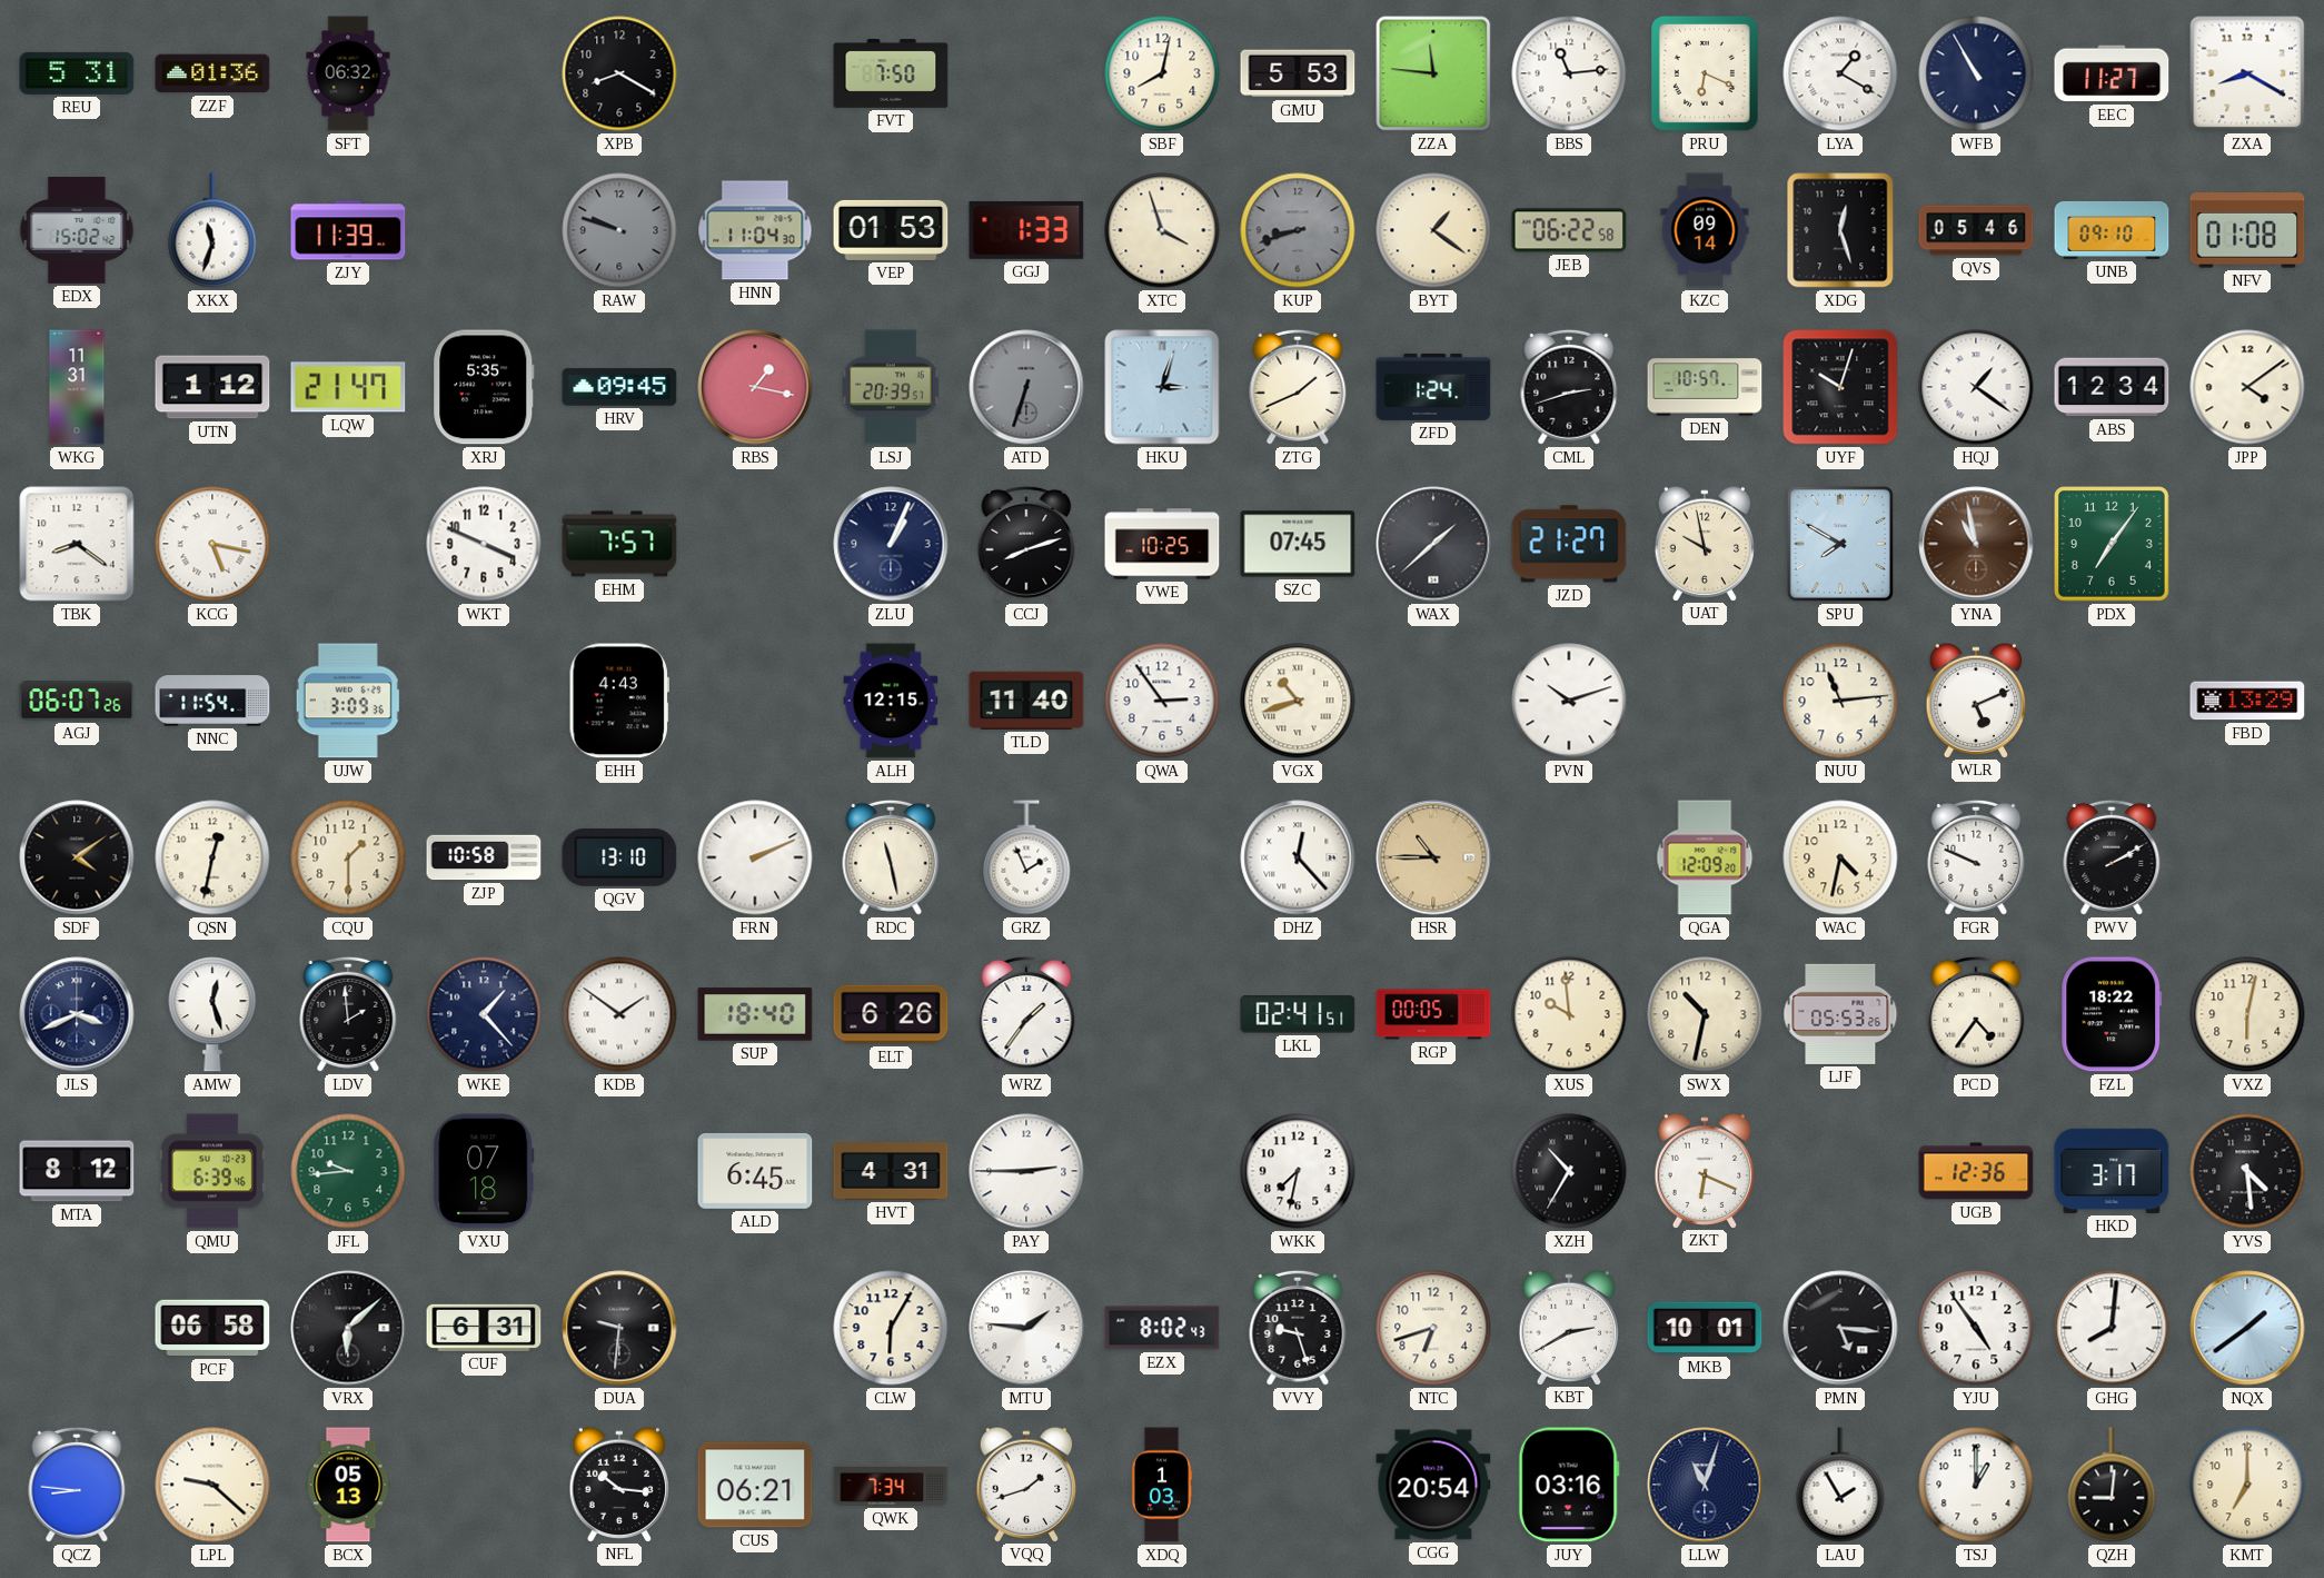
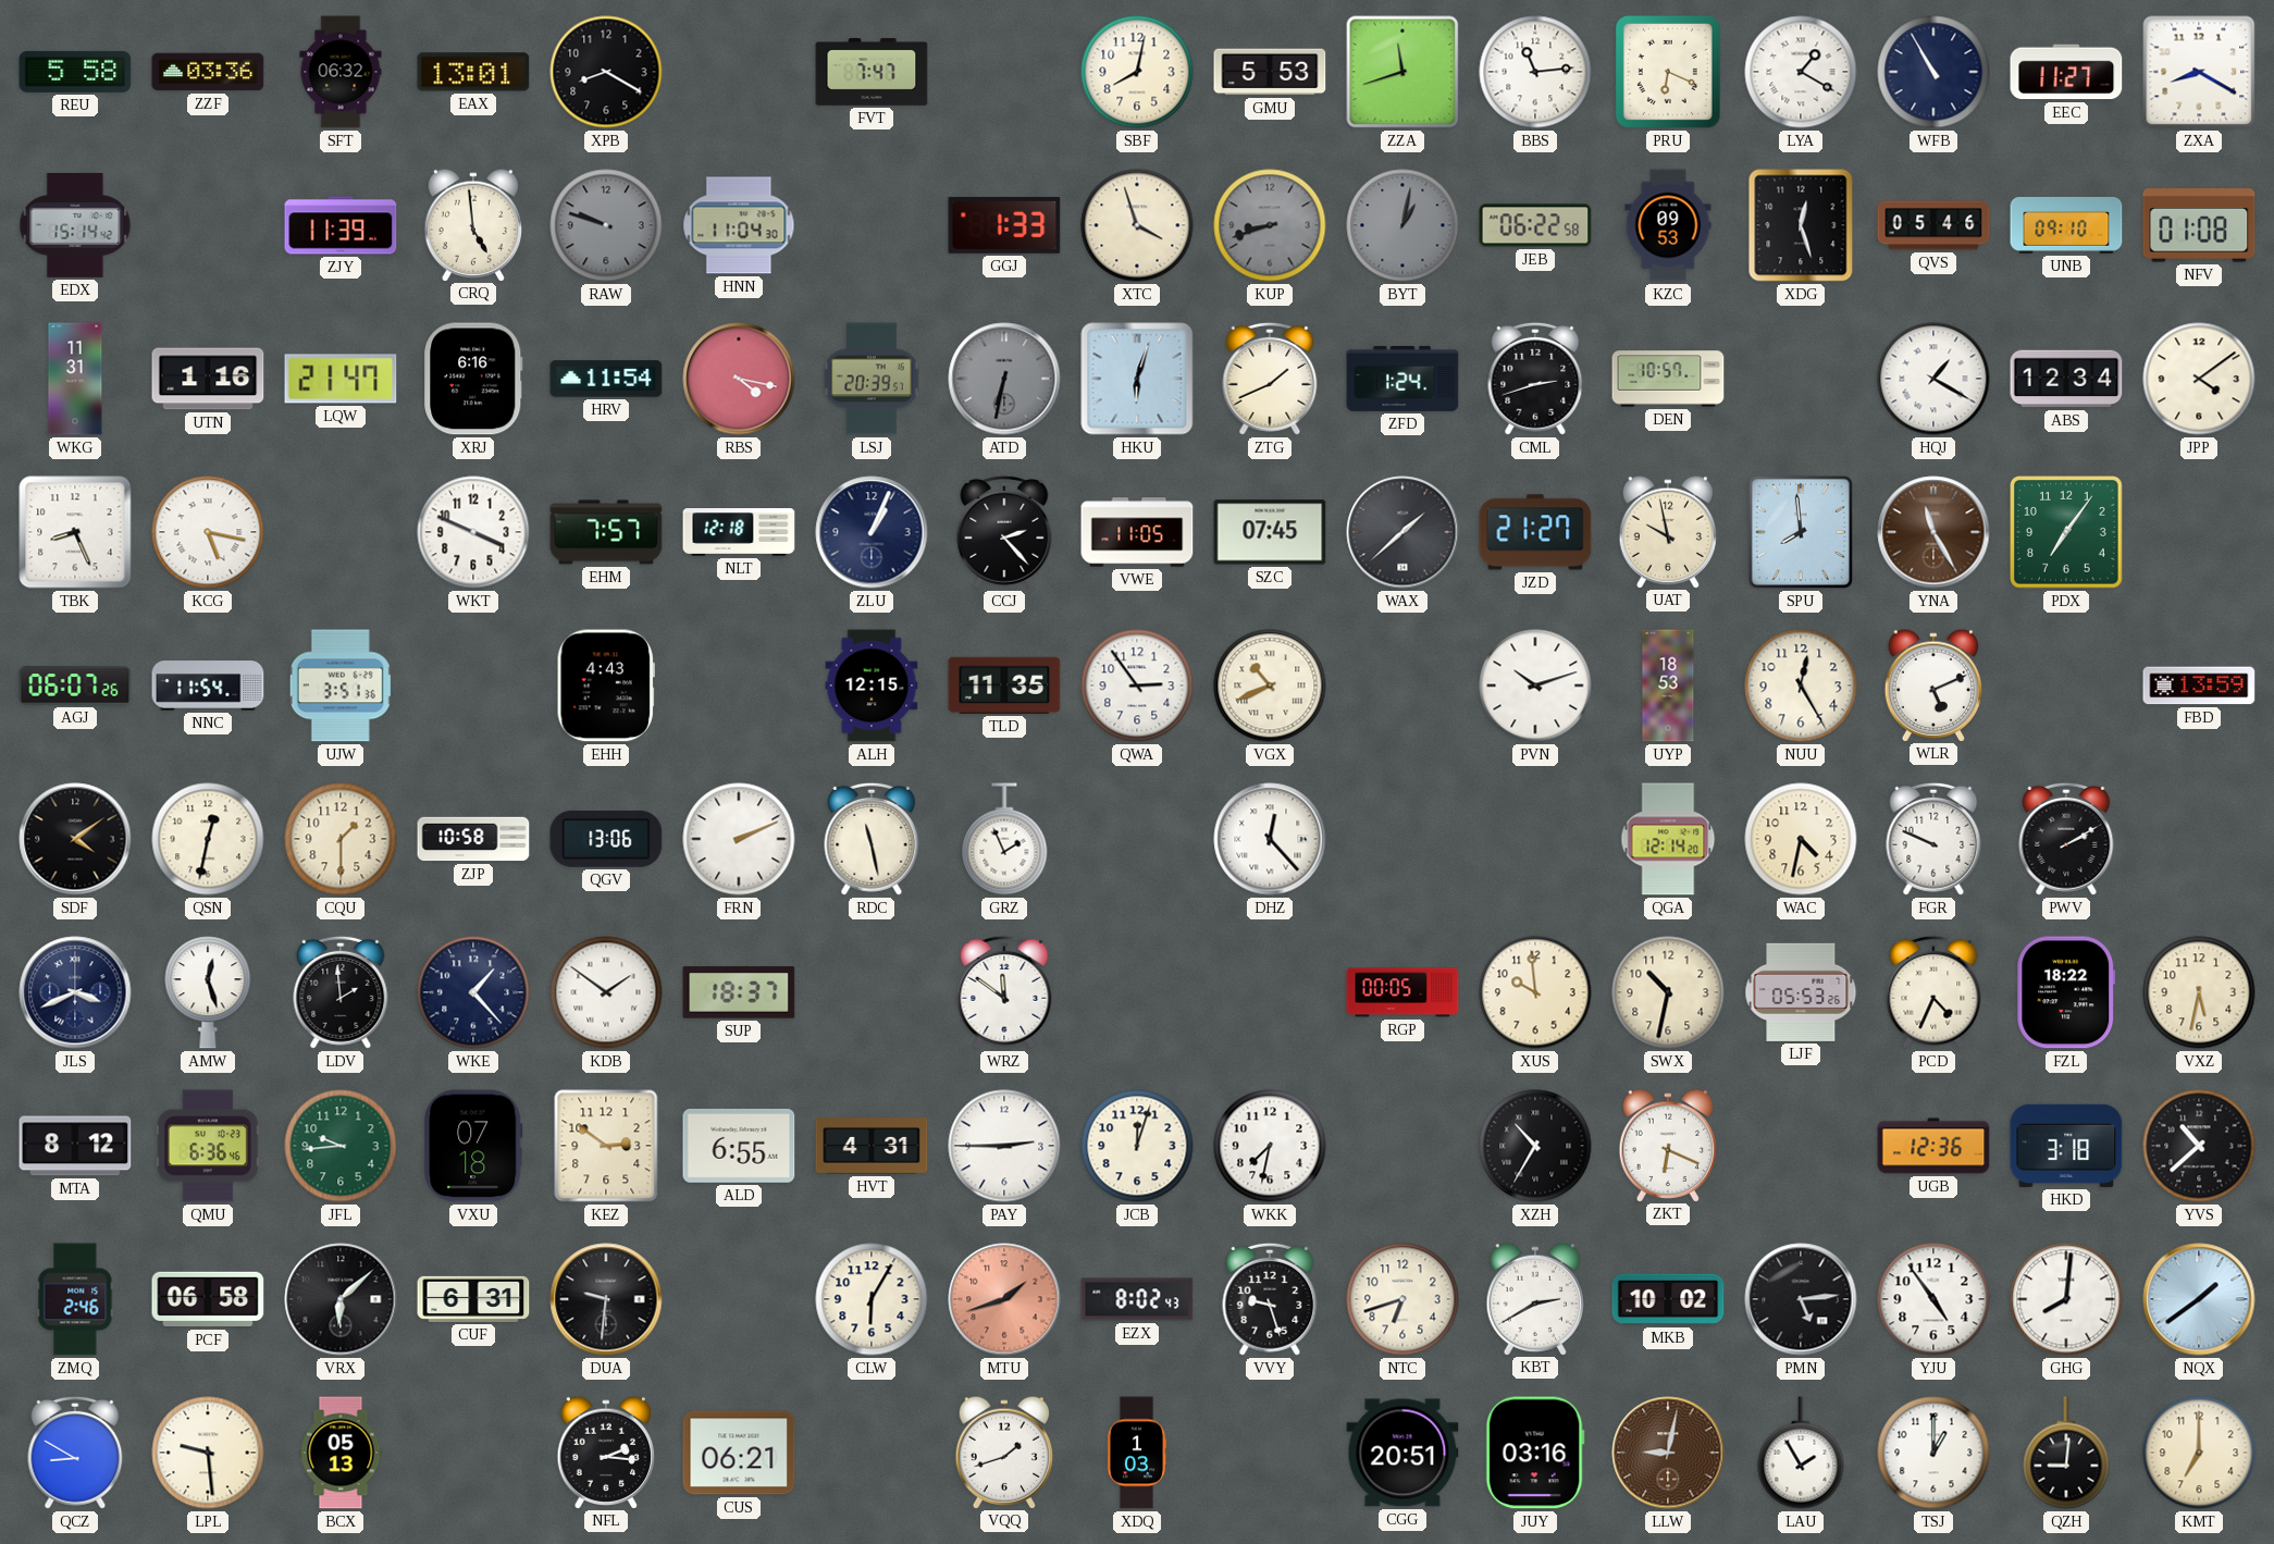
REU: 5:31 -> 5:58
ZZF: 01:36 -> 03:36
EAX: none -> 13:01
FVT: 7:50 -> 7:47
ZZA: 11:46 -> 11:42
EDX: 15:02 -> 15:14
XKX: 11:33 -> none
CRQ: none -> 4:59
VEP: 01:53 -> none
BYT: 1:21 -> 1:02
BYT dial: cream -> grey
KZC: 09:14 -> 09:53
UTN: 1:12 -> 1:16
XRJ: 5:35 -> 6:16
HRV: 09:45 -> 11:54
RBS: 1:17 -> 4:17
ATD: 6:33 -> 6:32
HKU: 3:03 -> 6:03
UYF: 10:03 -> none
HQJ: 1:21 -> 1:20
TBK: 8:21 -> 8:26
NLT: none -> 12:18
CCJ: 8:12 -> 2:23
VWE: 10:25 -> 11:05
SPU: 7:50 -> 7:59
YNA: 10:58 -> 11:25
UJW: 3:09 -> 3:51
TLD: 11:40 -> 11:35
VGX: 10:42 -> 10:41
UYP: none -> 18:53
NUU: 11:14 -> 12:25
FBD: 13:29 -> 13:59
QGV: 13:10 -> 13:06
HSR: 10:45 -> none
QGA: 12:09 -> 12:14
SUP: 18:40 -> 18:37
ELT: 6:26 -> none
WRZ: 1:36 -> 11:51
LKL: 02:41 -> none
PCD: 4:36 -> 4:34
VXZ: 6:02 -> 5:32
QMU: 6:39 -> 6:36
KEZ: none -> 2:51
ALD: 6:45 -> 6:55
JCB: none -> 12:03
HKD: 3:17 -> 3:18
YVS: 4:29 -> 10:38
ZMQ: none -> 2:46
MTU: 1:46 -> 1:42
MTU dial: white -> salmon
MKB: 10:01 -> 10:02
PMN: 5:16 -> 5:14
QCZ: 8:46 -> 8:50
LPL: 9:22 -> 9:29
NFL: 10:16 -> 2:16
QWK: 7:34 -> none
CGG: 20:54 -> 20:51
LLW: 11:03 -> 9:02
LLW dial: navy -> brown
